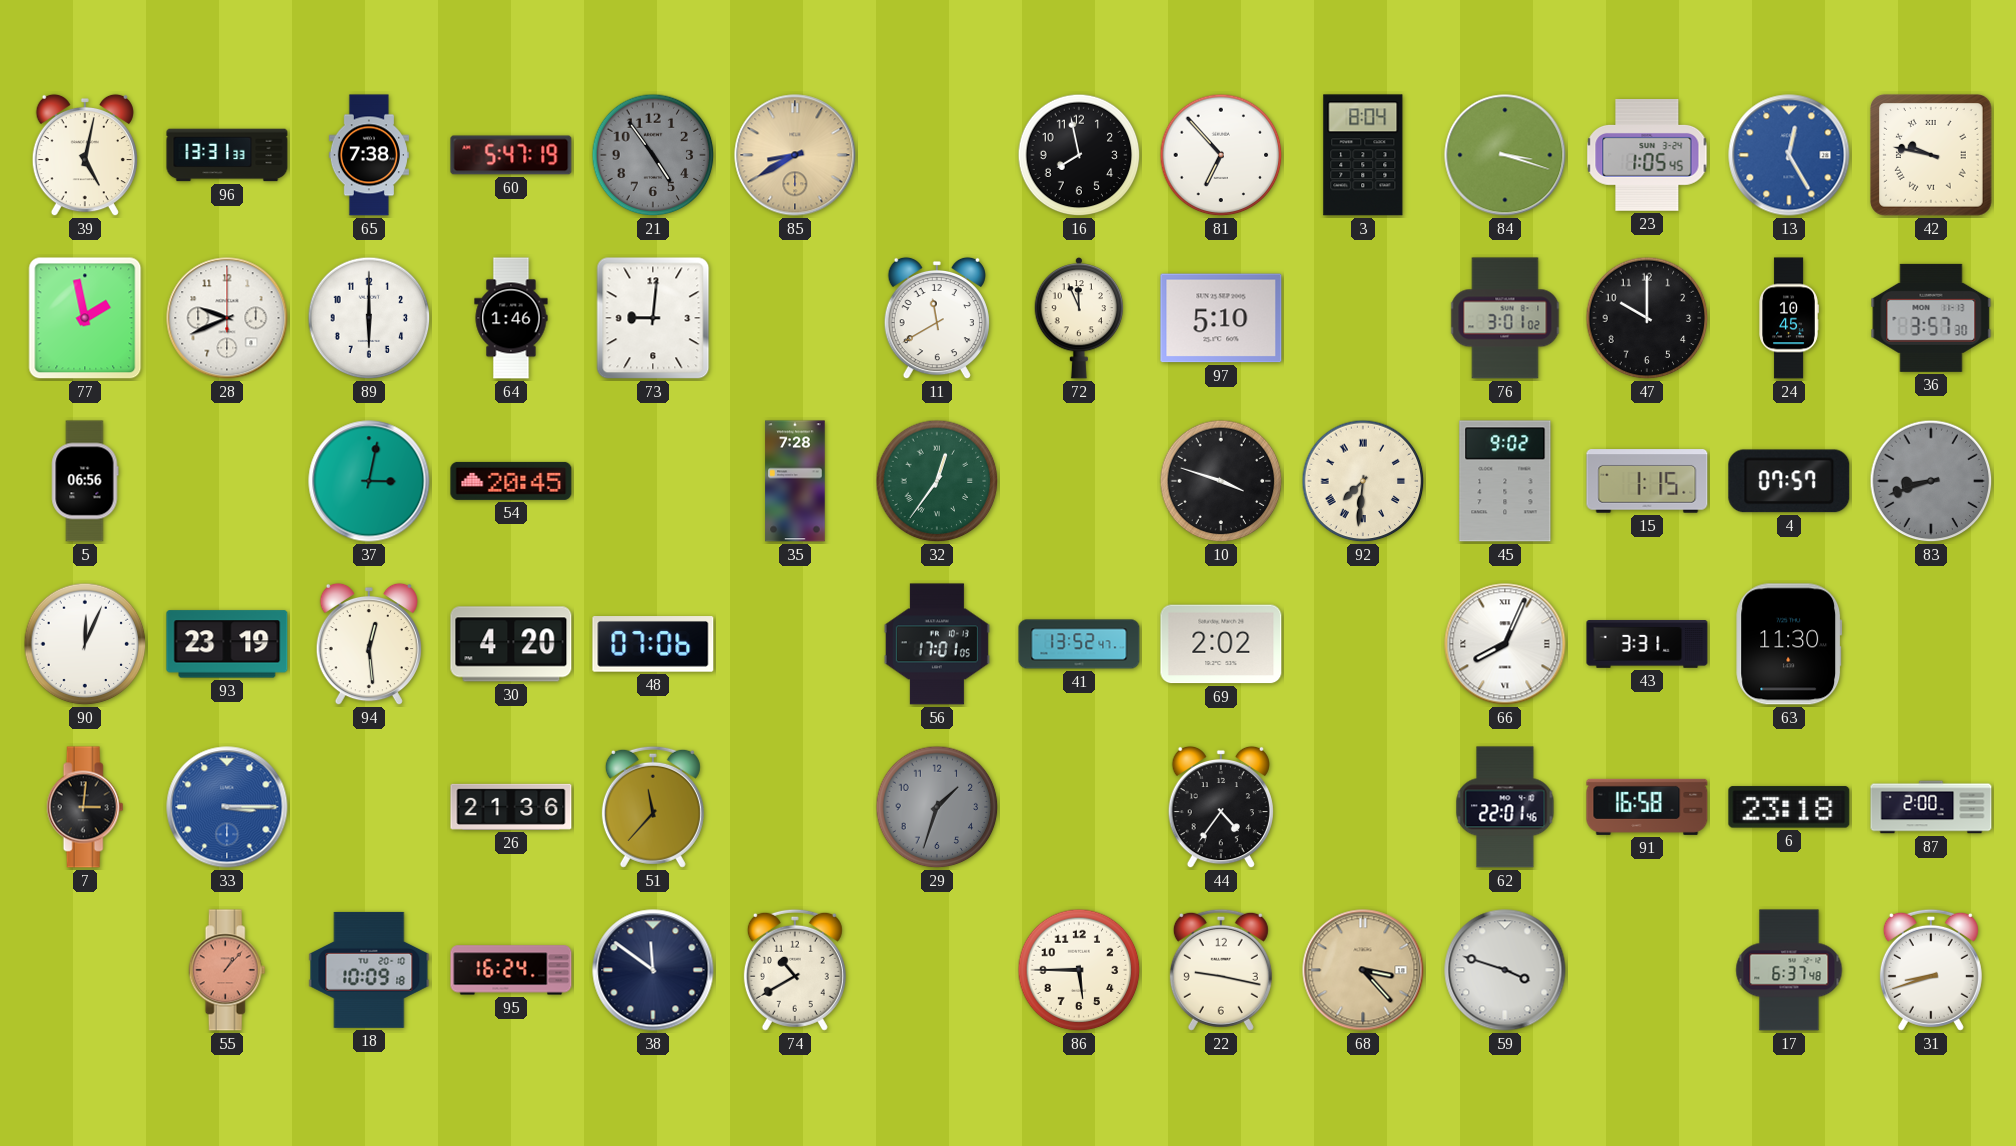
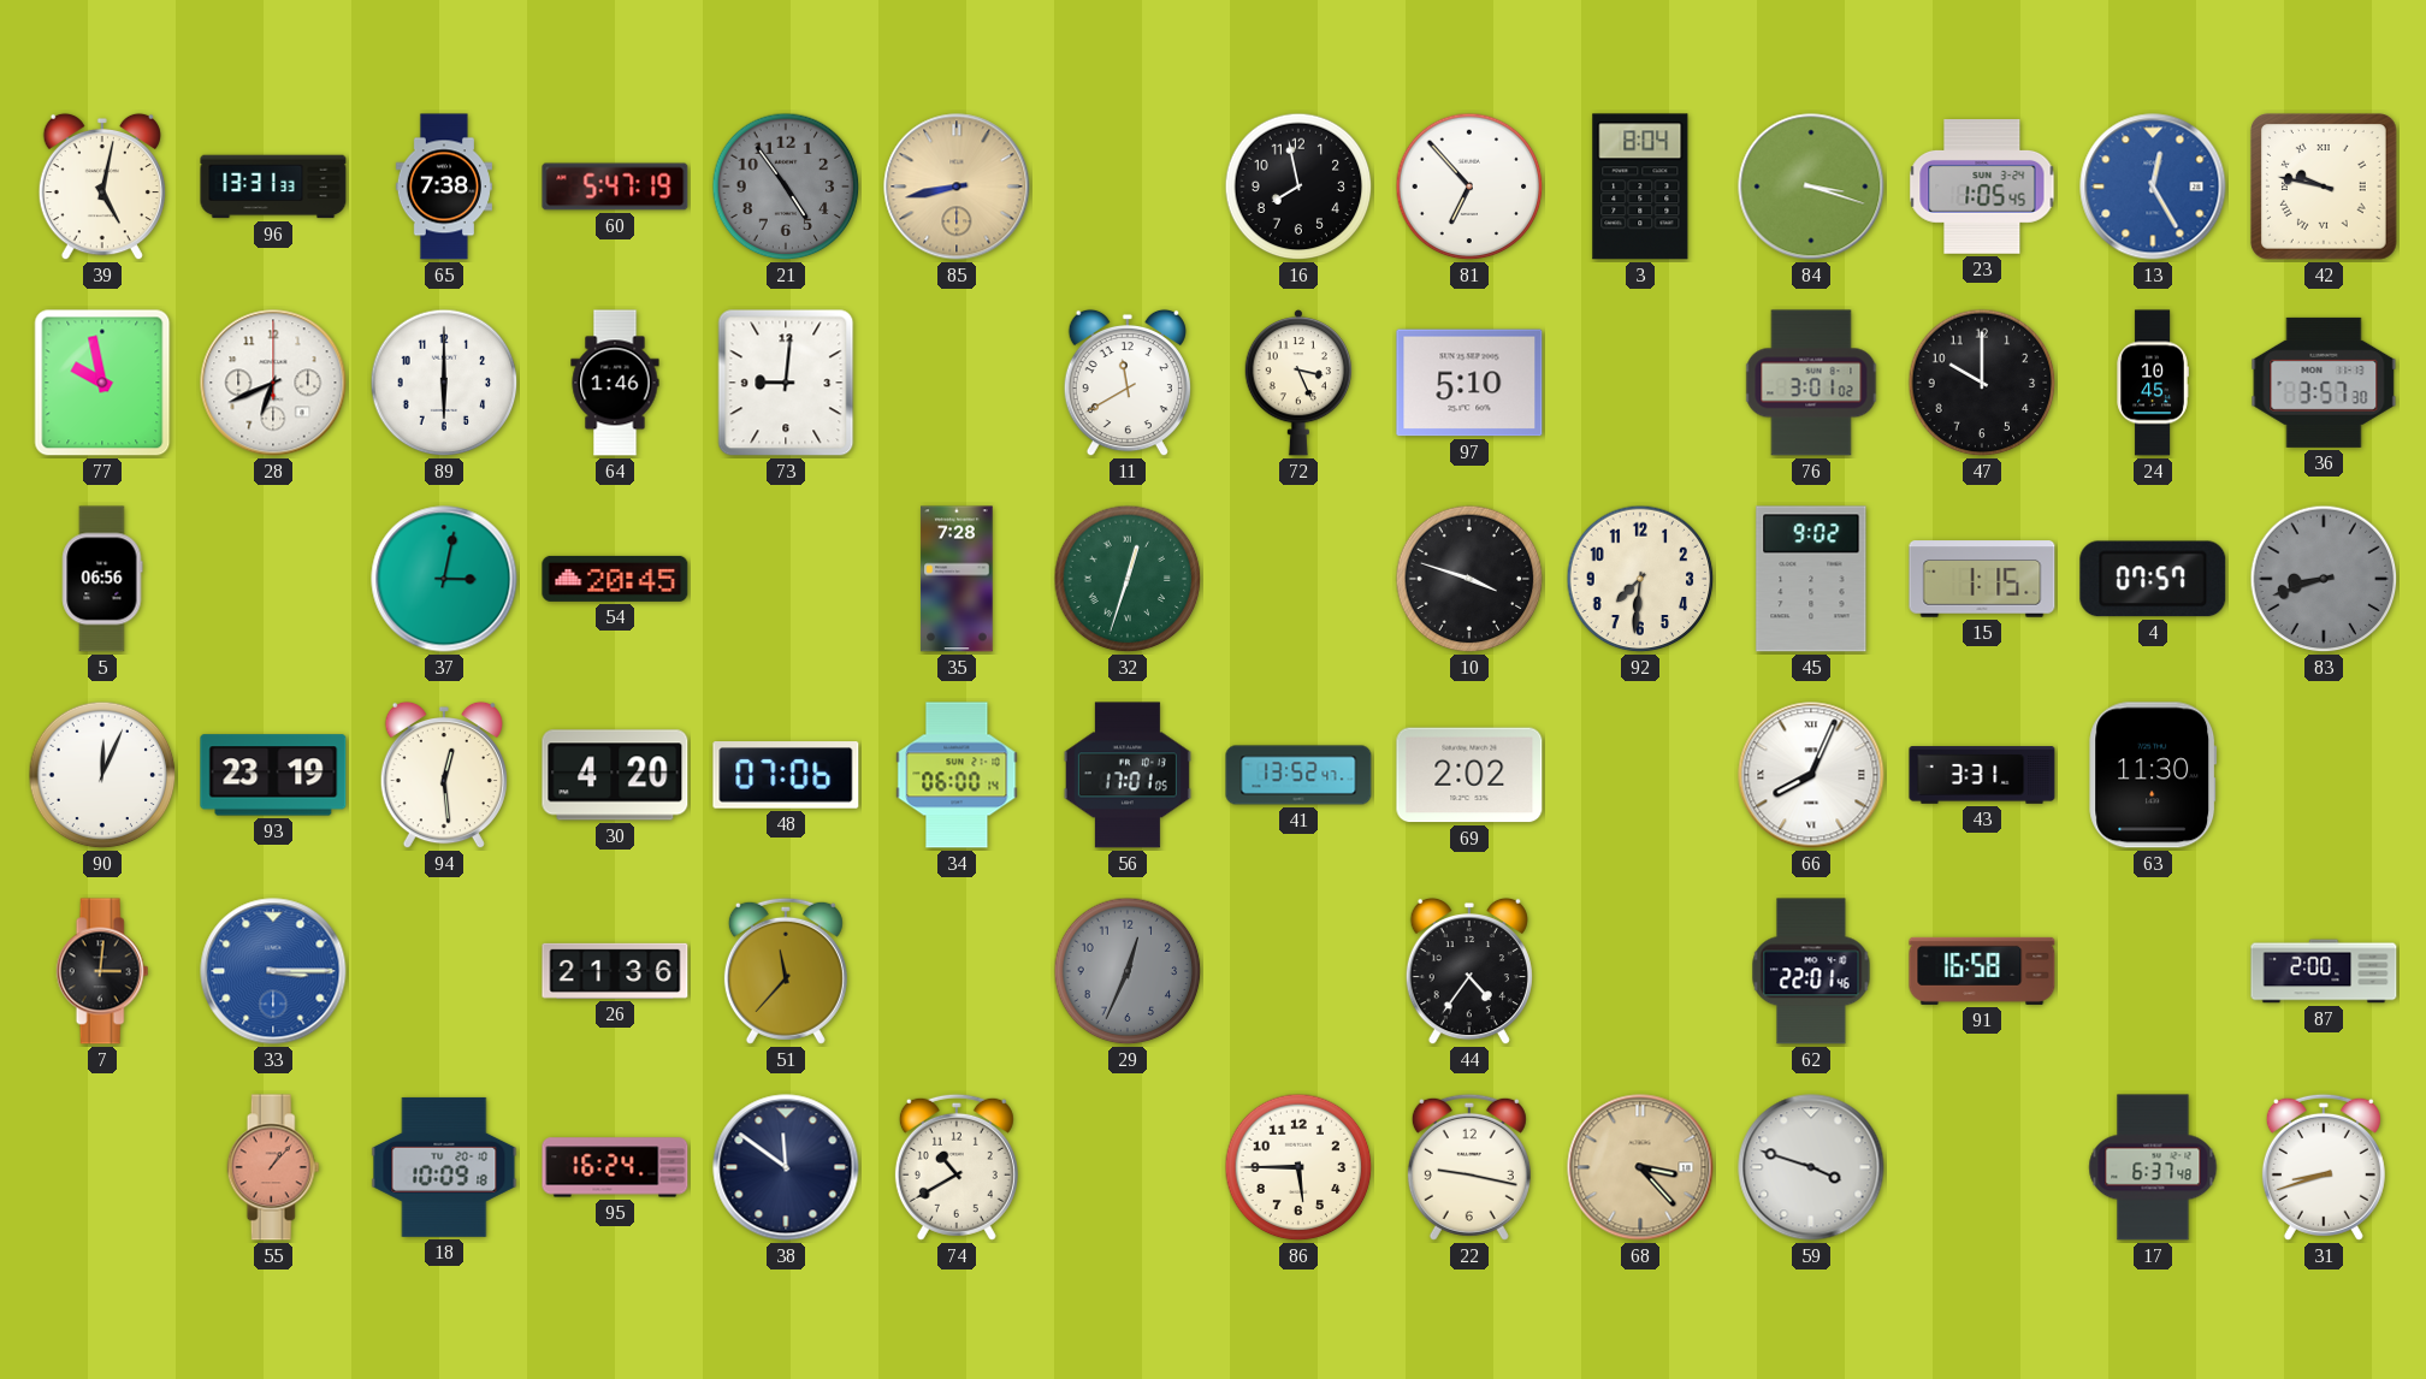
85: 8:40 -> 8:43
77: 1:58 -> 9:58
28: 9:41 -> 6:41
72: 11:56 -> 3:26
32: 12:36 -> 12:33
92 numerals: Roman -> Arabic
34: none -> 06:00
29: 1:33 -> 12:34
6: 23:18 -> none
